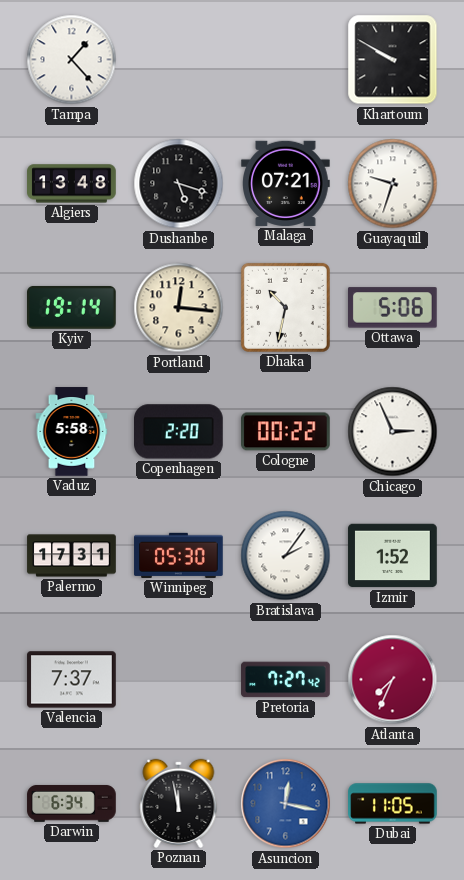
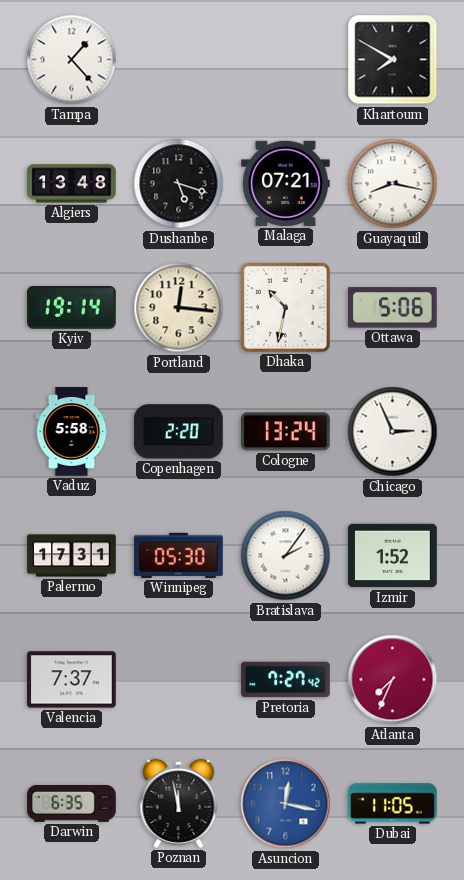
Khartoum: 9:50 -> 7:50
Guayaquil: 9:33 -> 8:17
Cologne: 00:22 -> 13:24
Darwin: 6:34 -> 6:35
